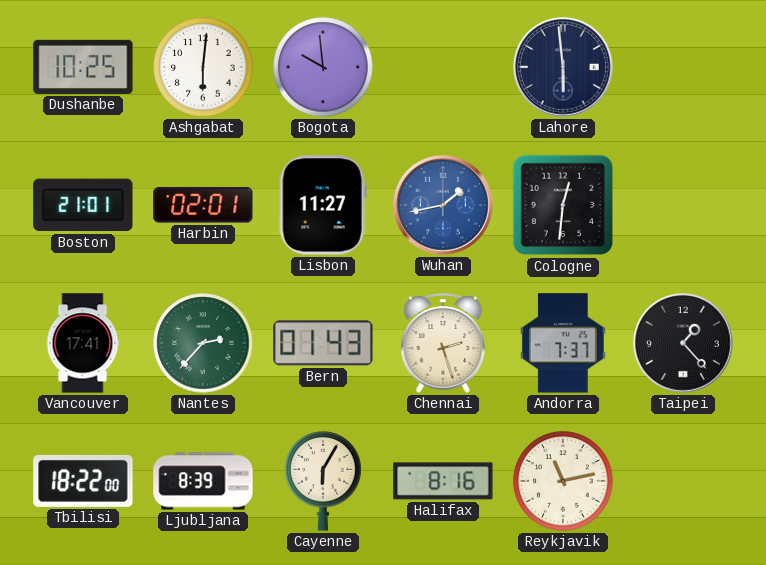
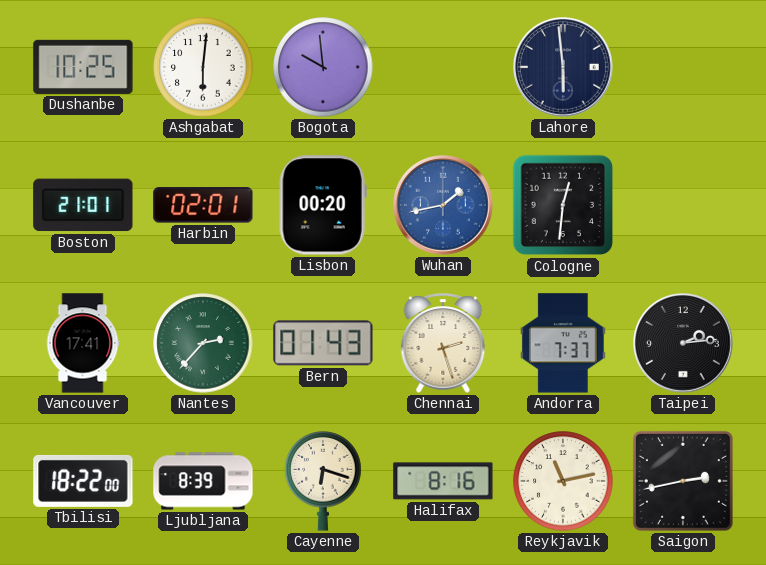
Lisbon: 11:27 -> 00:20
Taipei: 1:23 -> 2:14
Cayenne: 6:05 -> 6:18
Saigon: none -> 2:43
